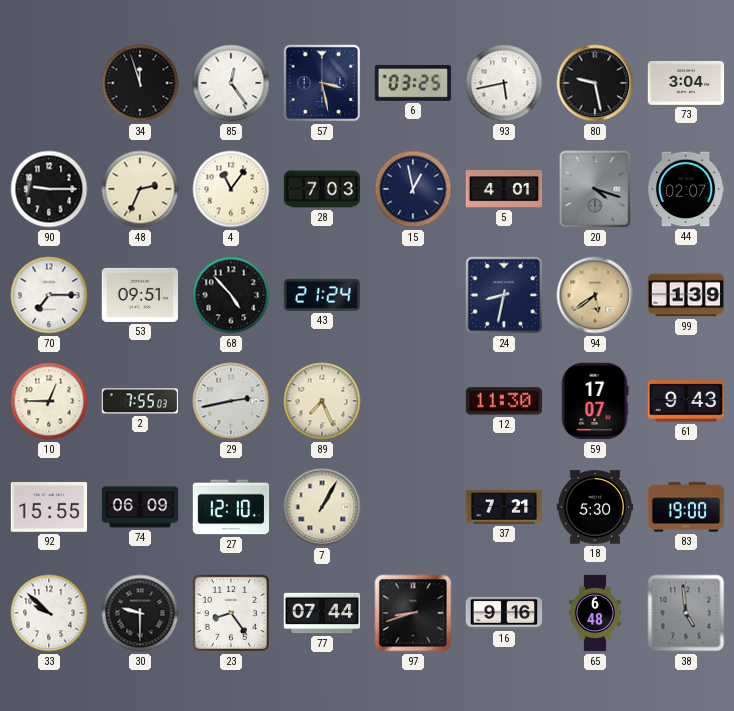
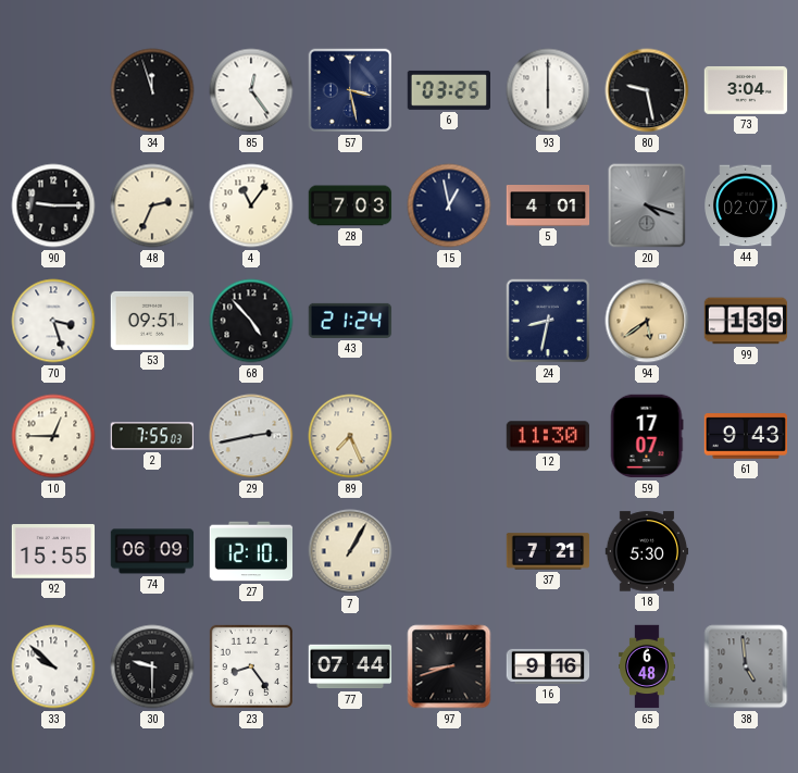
93: 5:43 -> 6:00
70: 7:15 -> 3:27
83: 19:00 -> none
